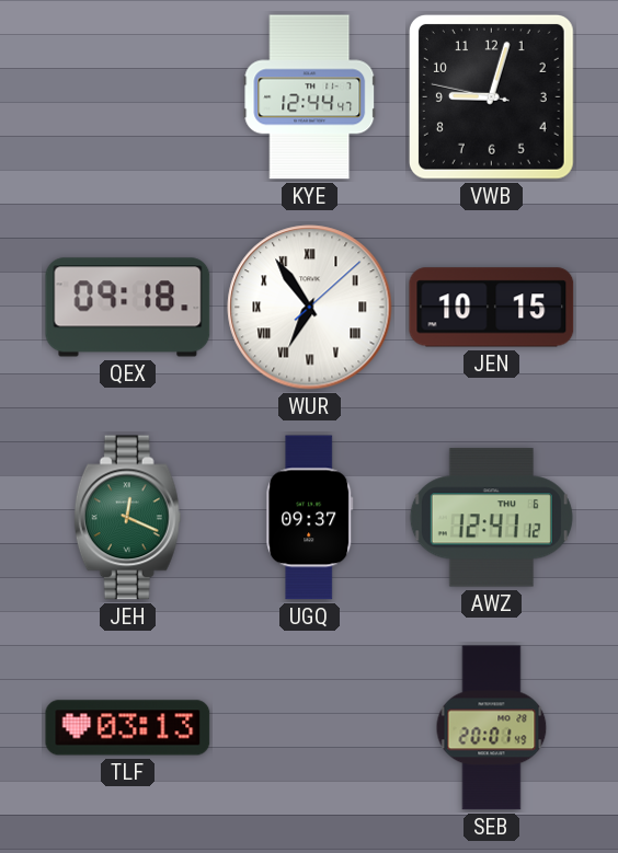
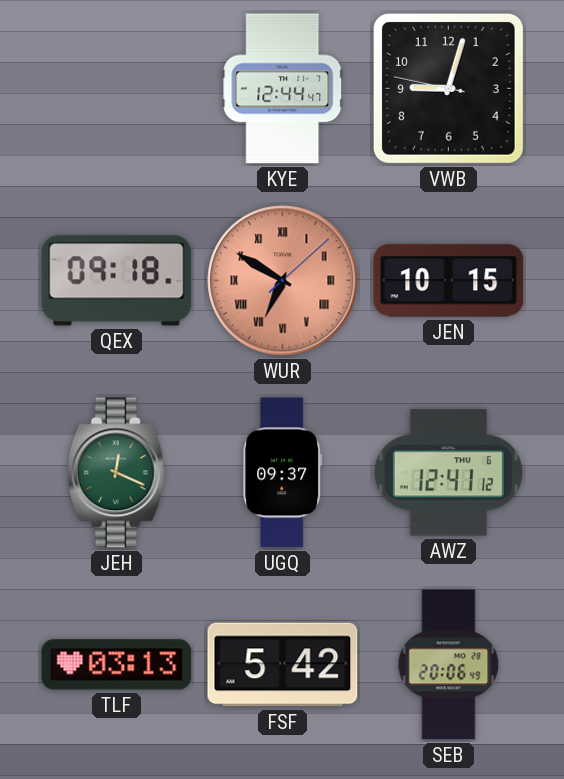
WUR: 6:54 -> 6:50
WUR dial: white -> salmon
FSF: none -> 5:42
SEB: 20:01 -> 20:06
